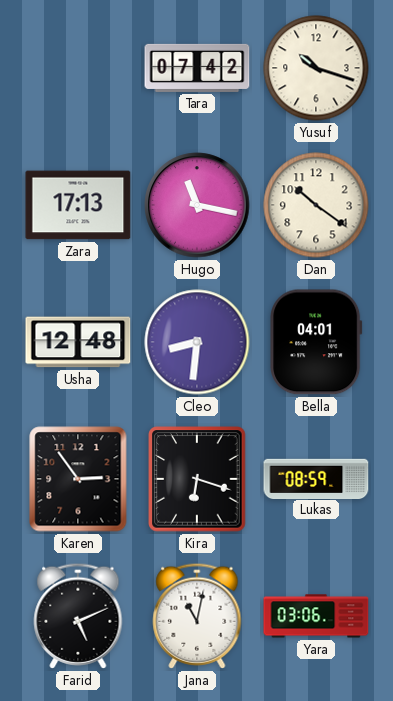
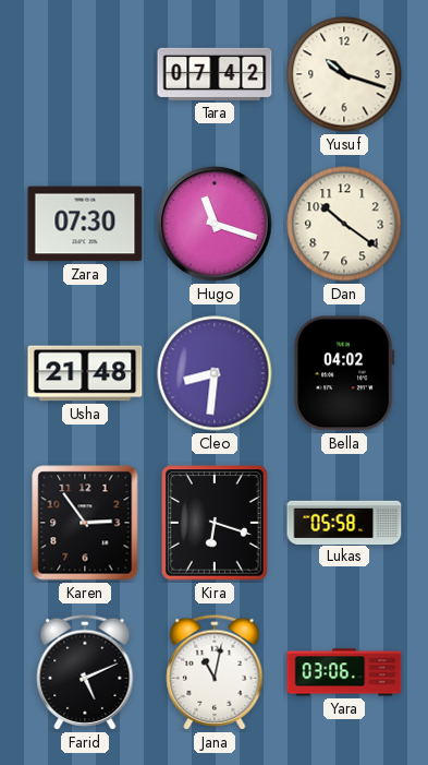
Zara: 17:13 -> 07:30
Hugo: 11:17 -> 11:18
Usha: 12:48 -> 21:48
Bella: 04:01 -> 04:02
Lukas: 08:59 -> 05:58
